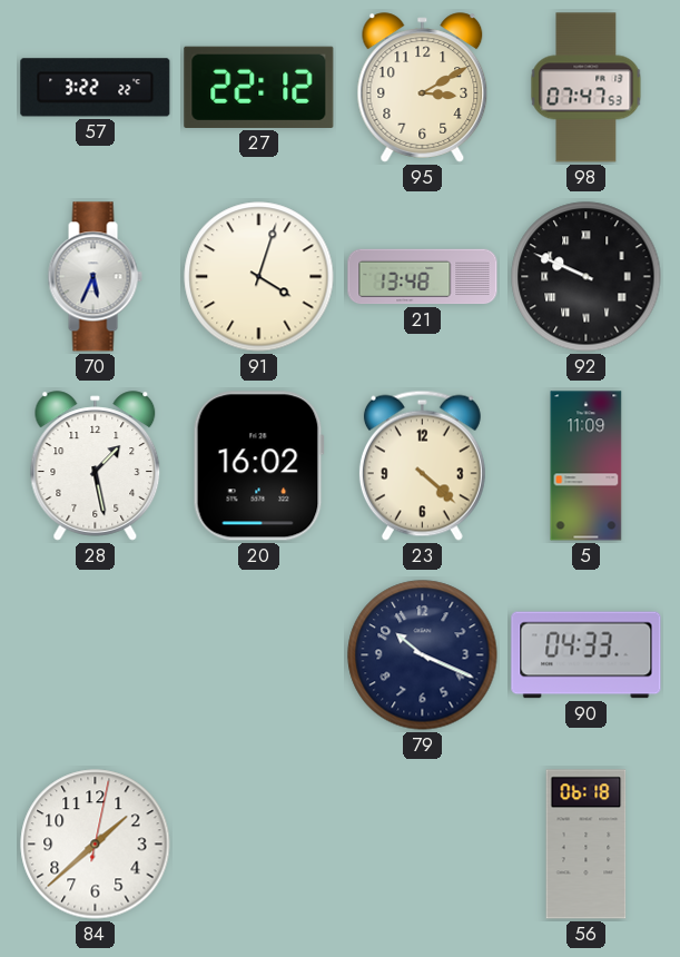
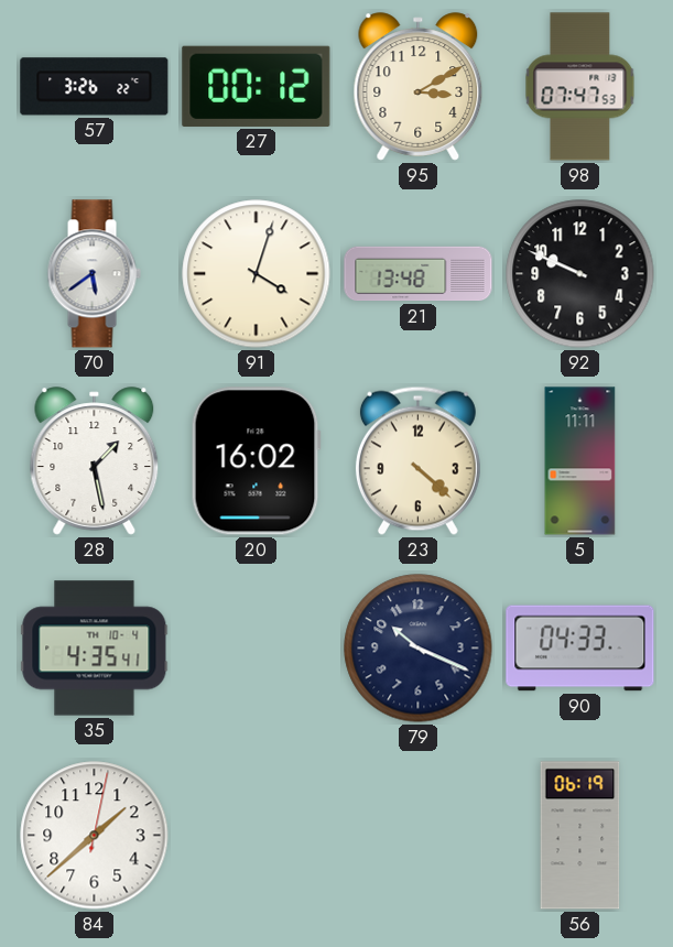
57: 3:22 -> 3:26
27: 22:12 -> 00:12
70: 5:34 -> 5:39
92 numerals: Roman -> Arabic
5: 11:09 -> 11:11
35: none -> 4:35
56: 06:18 -> 06:19
